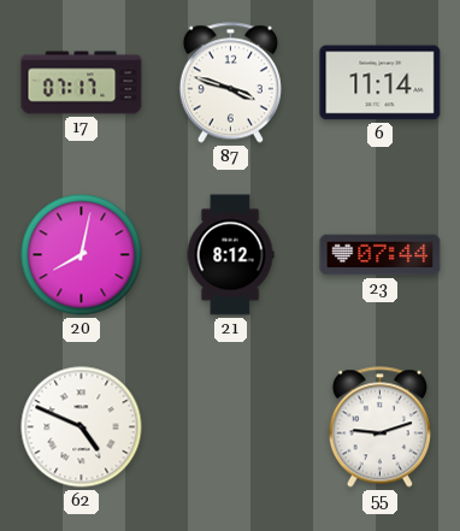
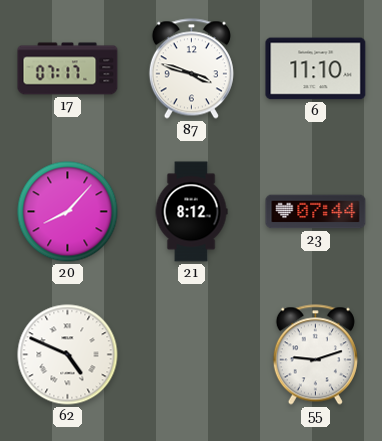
6: 11:14 -> 11:10
20: 8:02 -> 8:07
